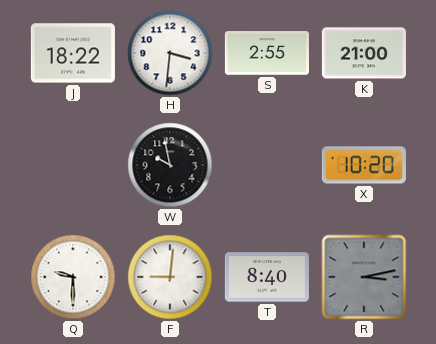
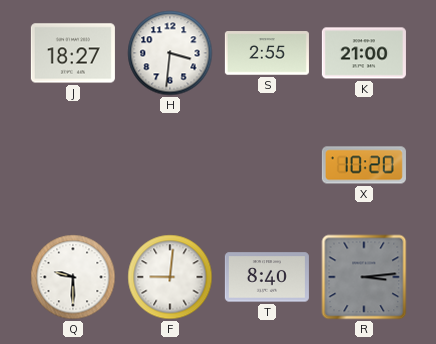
J: 18:22 -> 18:27
W: 9:58 -> none
R: 3:13 -> 3:14
